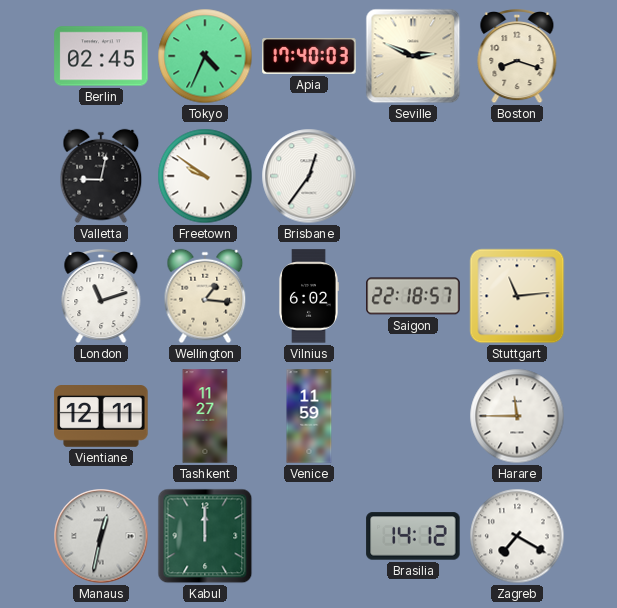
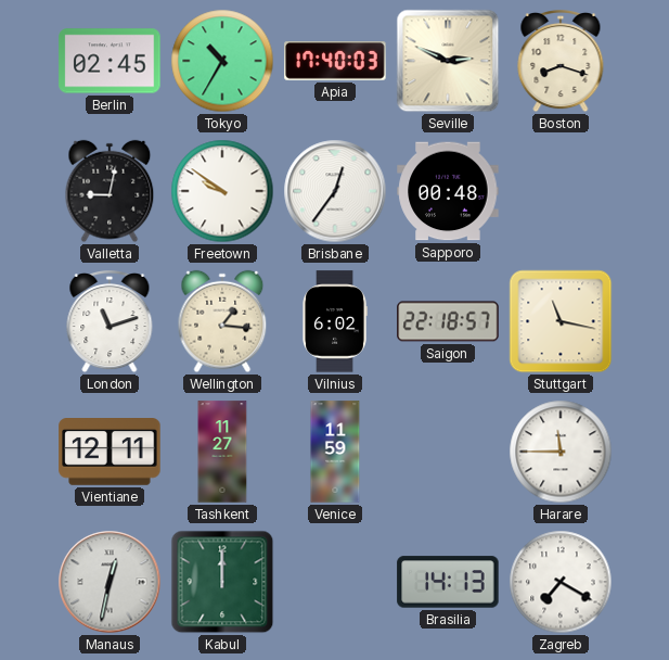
Tokyo: 4:34 -> 10:35
Sapporo: none -> 00:48
Stuttgart: 11:14 -> 11:17
Brasilia: 14:12 -> 14:13
